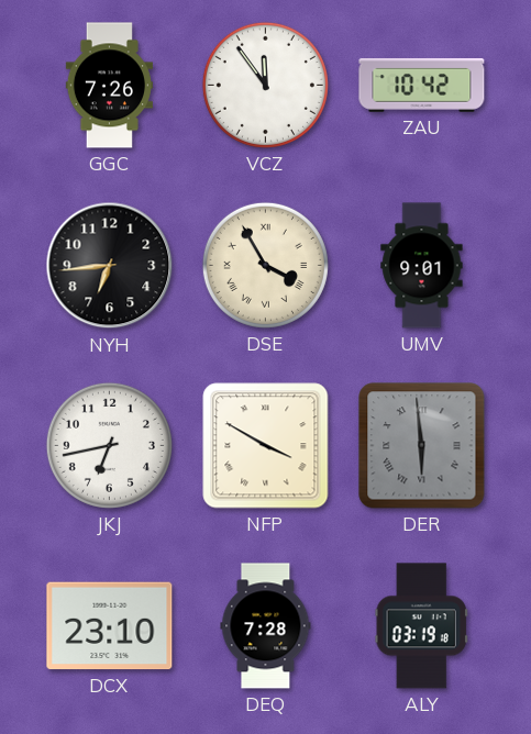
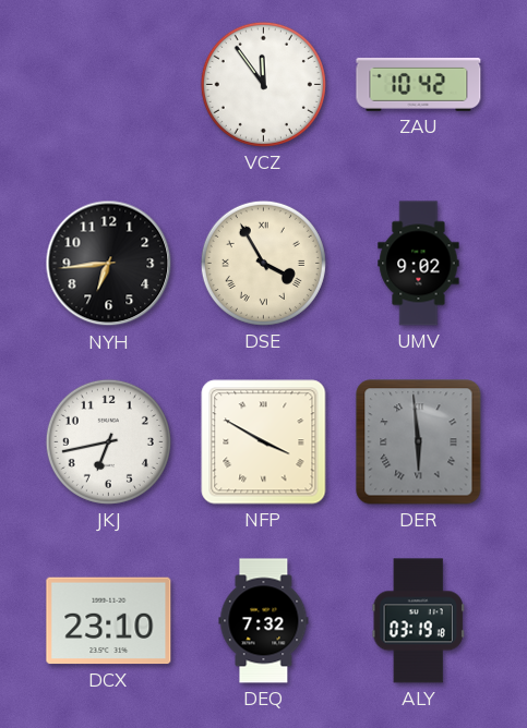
GGC: 7:26 -> none
UMV: 9:01 -> 9:02
DEQ: 7:28 -> 7:32
